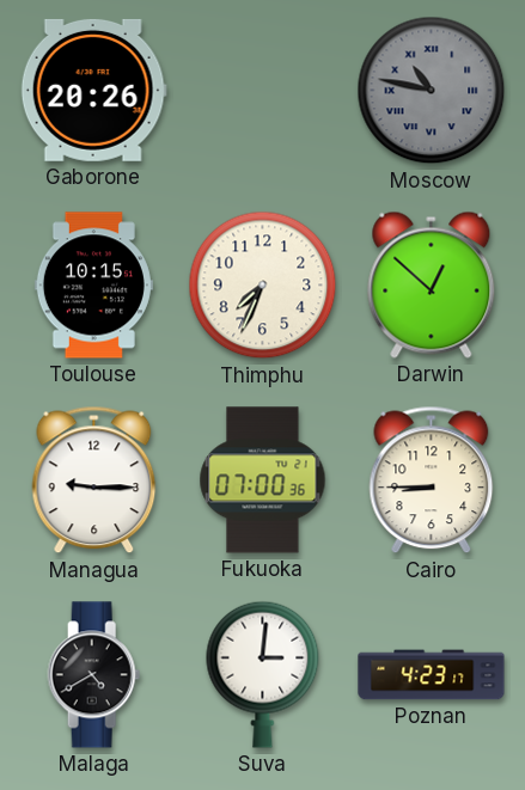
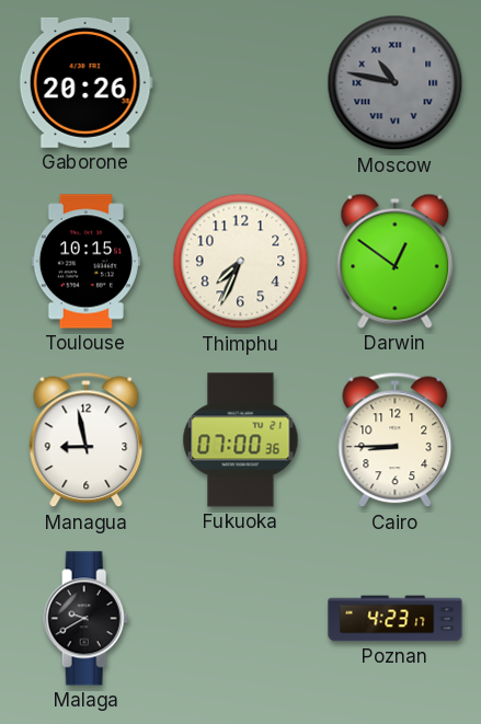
Darwin: 12:52 -> 12:51
Managua: 9:15 -> 8:58
Malaga: 4:40 -> 9:40
Suva: 3:01 -> none
